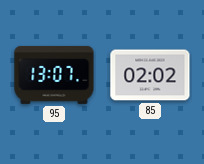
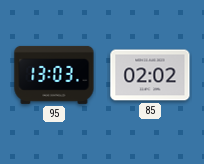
95: 13:07 -> 13:03
